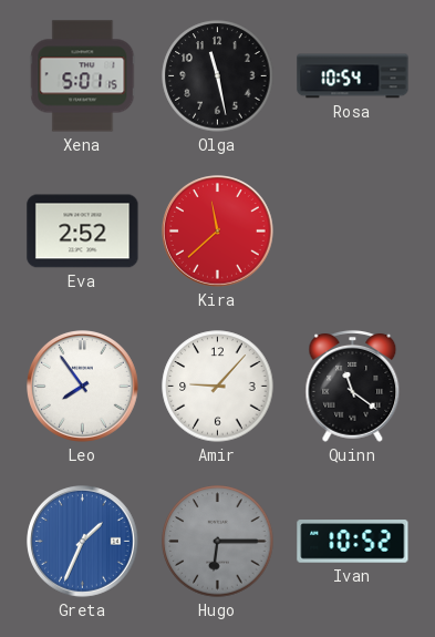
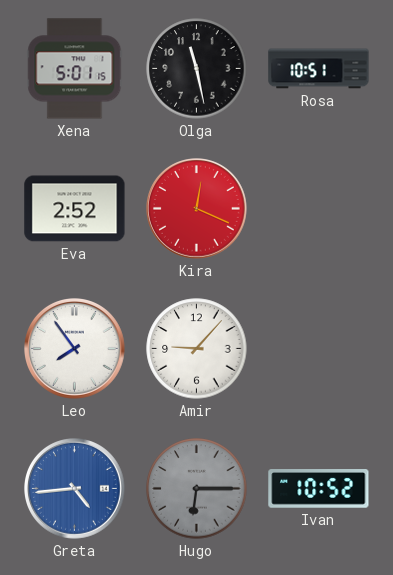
Rosa: 10:54 -> 10:51
Kira: 11:38 -> 12:19
Quinn: 11:21 -> none
Greta: 1:34 -> 4:44
